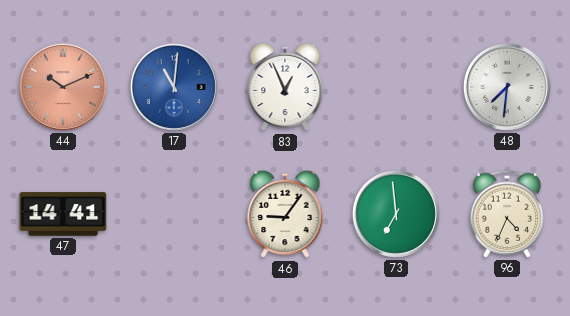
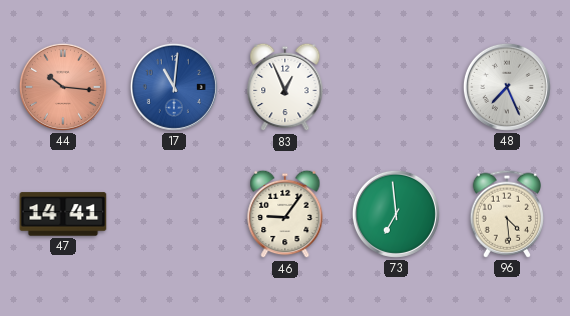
44: 10:11 -> 10:16
48: 7:31 -> 7:26
96: 4:34 -> 4:29
